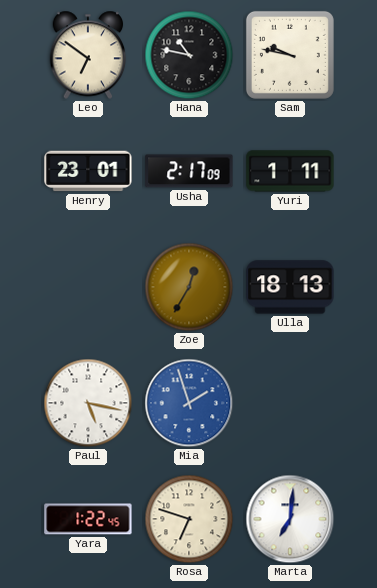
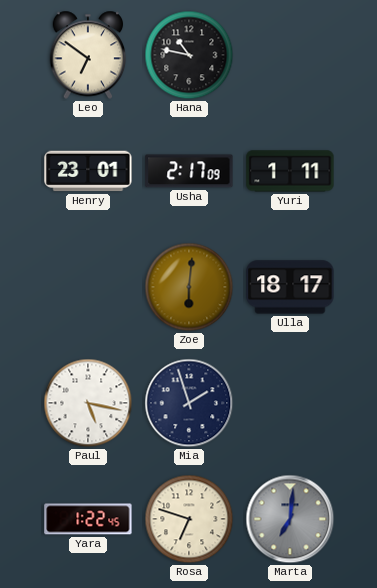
Sam: 9:47 -> none
Zoe: 12:35 -> 6:01
Ulla: 18:13 -> 18:17
Mia dial: blue -> navy
Marta dial: white -> grey
